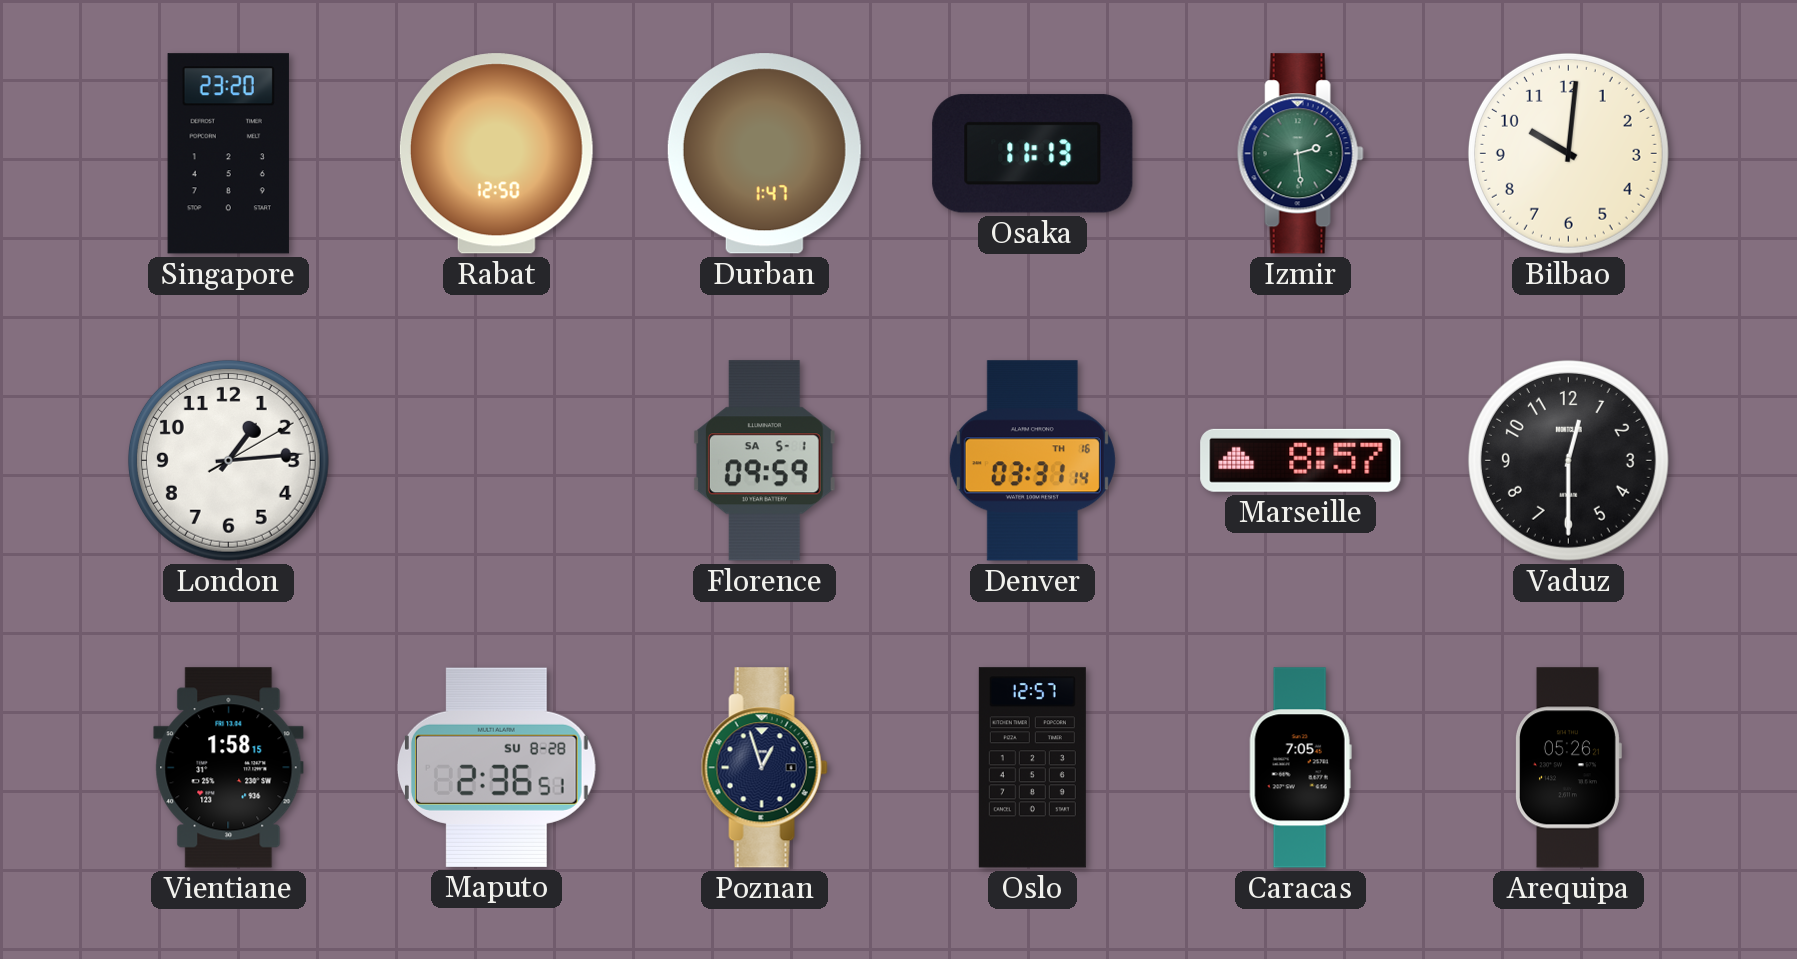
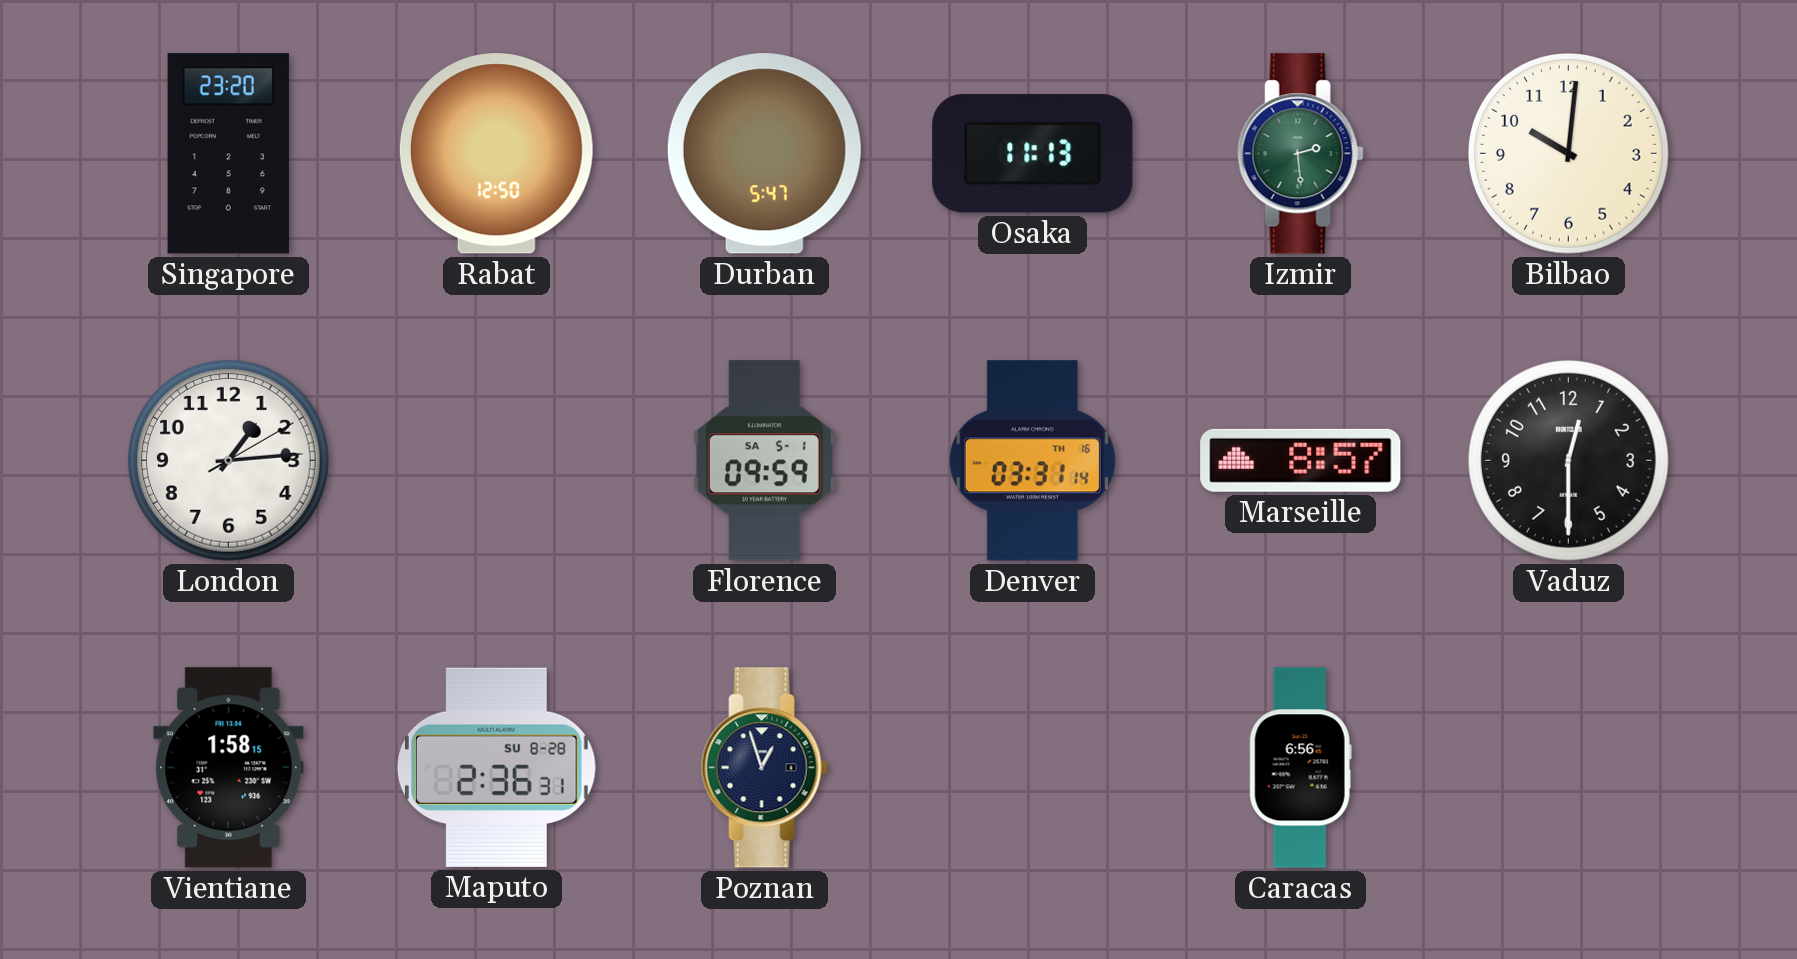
Durban: 1:47 -> 5:47
Maputo: 2:36:51 -> 2:36:31
Oslo: 12:57 -> none
Caracas: 7:05 -> 6:56
Arequipa: 05:26 -> none
